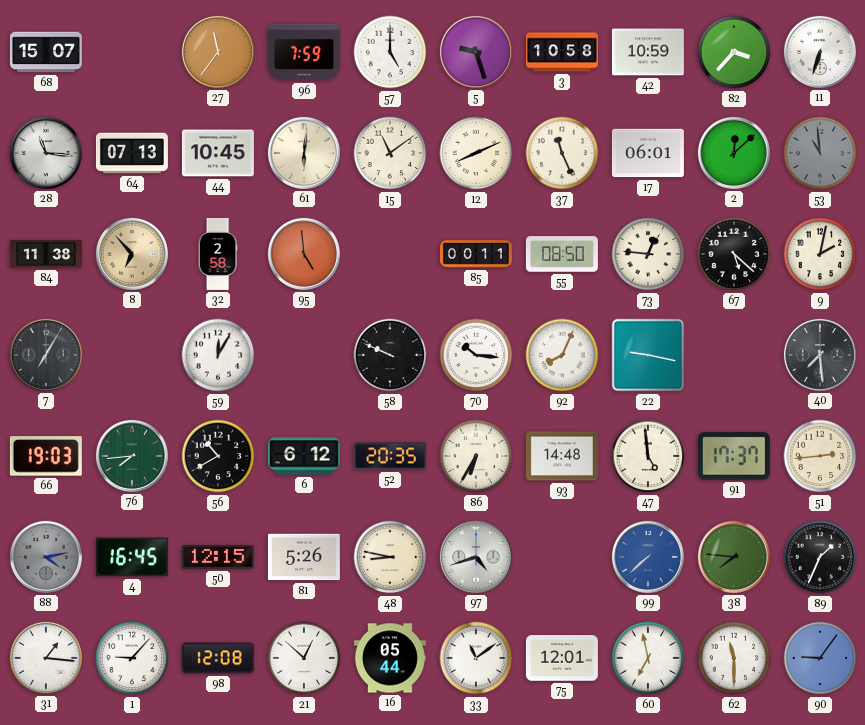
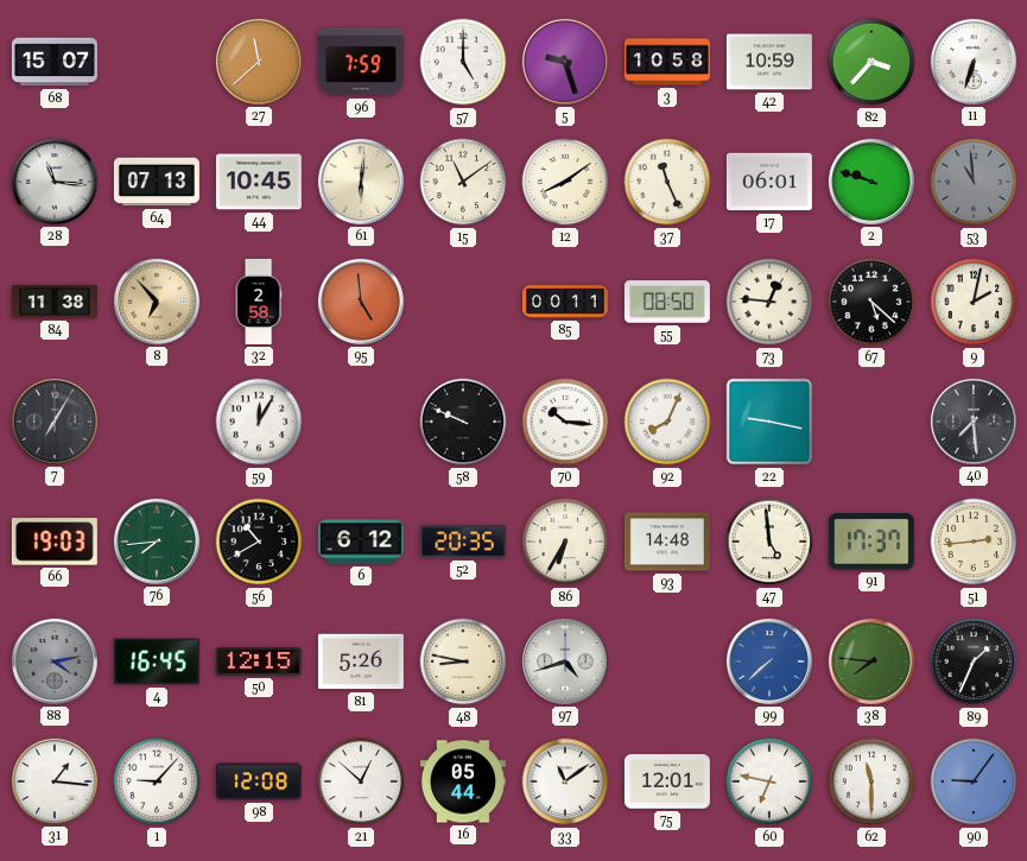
27: 11:36 -> 11:38
12: 8:11 -> 8:09
2: 12:08 -> 9:48
60: 6:58 -> 6:47
